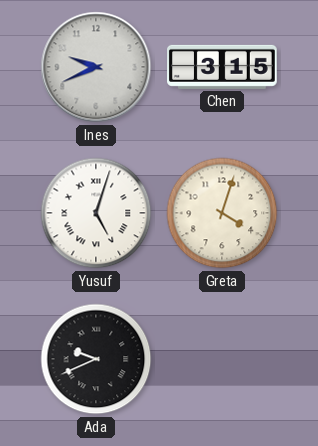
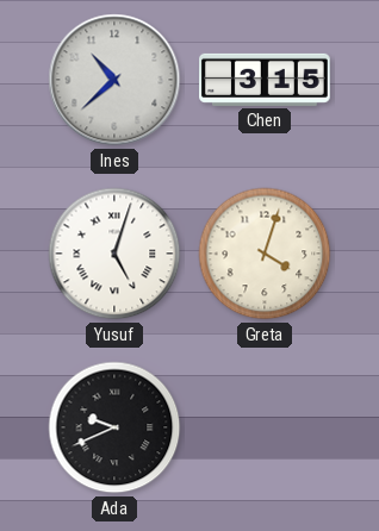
Ines: 9:41 -> 10:38
